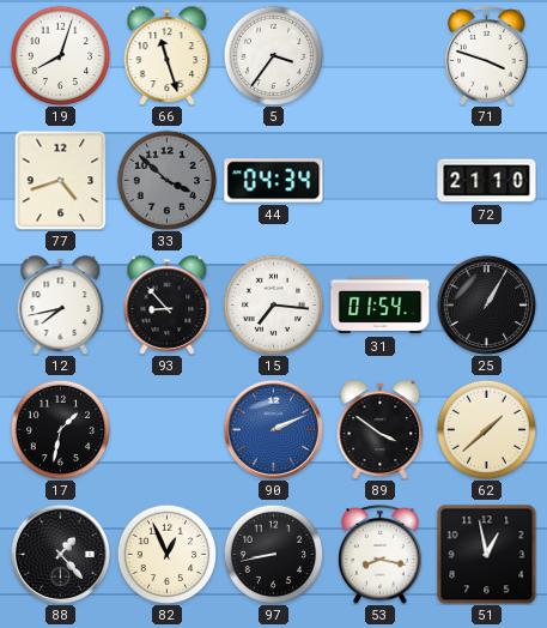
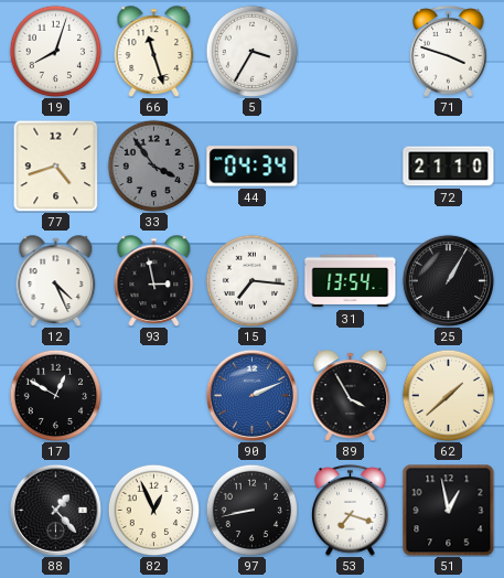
5: 3:36 -> 3:35
33: 3:52 -> 3:54
12: 7:43 -> 4:26
93: 8:53 -> 2:58
31: 01:54 -> 13:54
17: 1:32 -> 12:50
89: 3:51 -> 3:55
53: 8:17 -> 7:18
